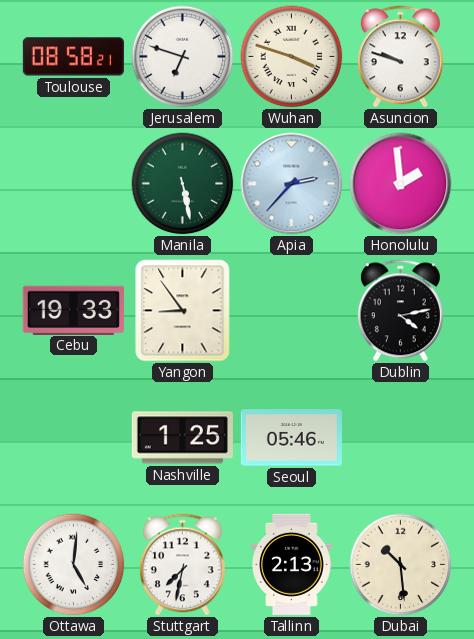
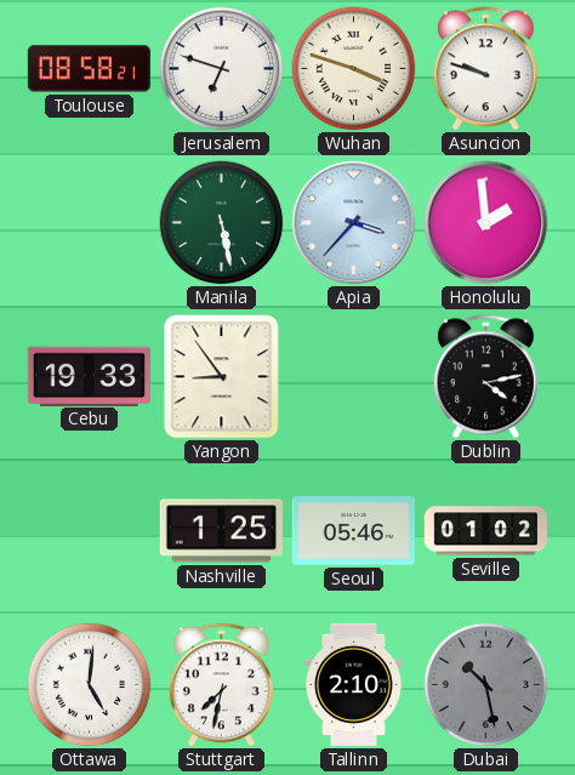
Apia: 2:37 -> 3:37
Seville: none -> 01:02
Tallinn: 2:13 -> 2:10
Dubai: 10:29 -> 10:28
Dubai dial: cream -> grey
